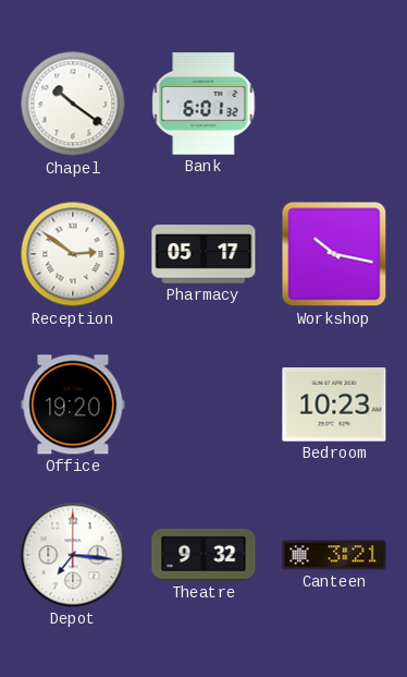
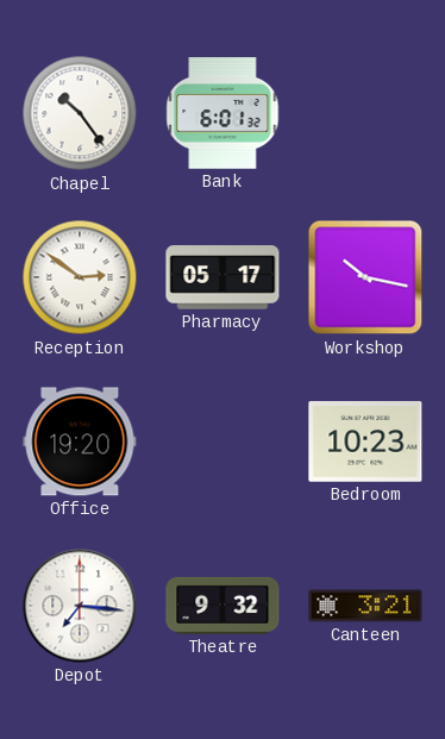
Chapel: 10:21 -> 10:24
